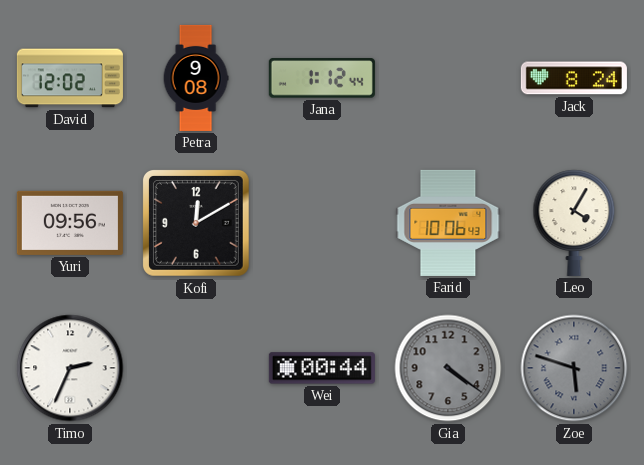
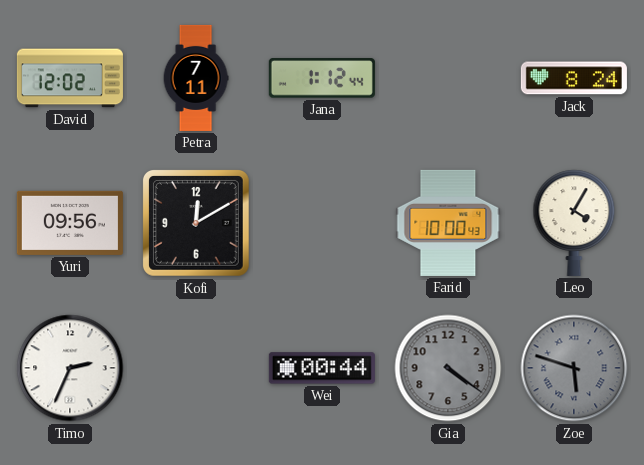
Petra: 9:08 -> 7:11
Farid: 10:06 -> 10:00
